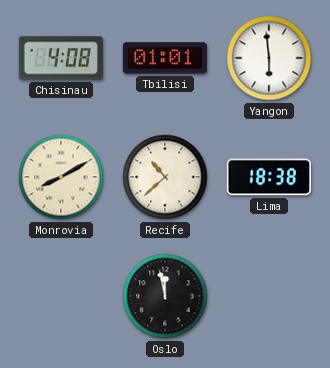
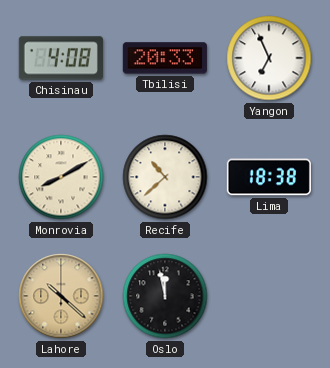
Tbilisi: 01:01 -> 20:33
Yangon: 5:59 -> 6:56
Lahore: none -> 10:22
